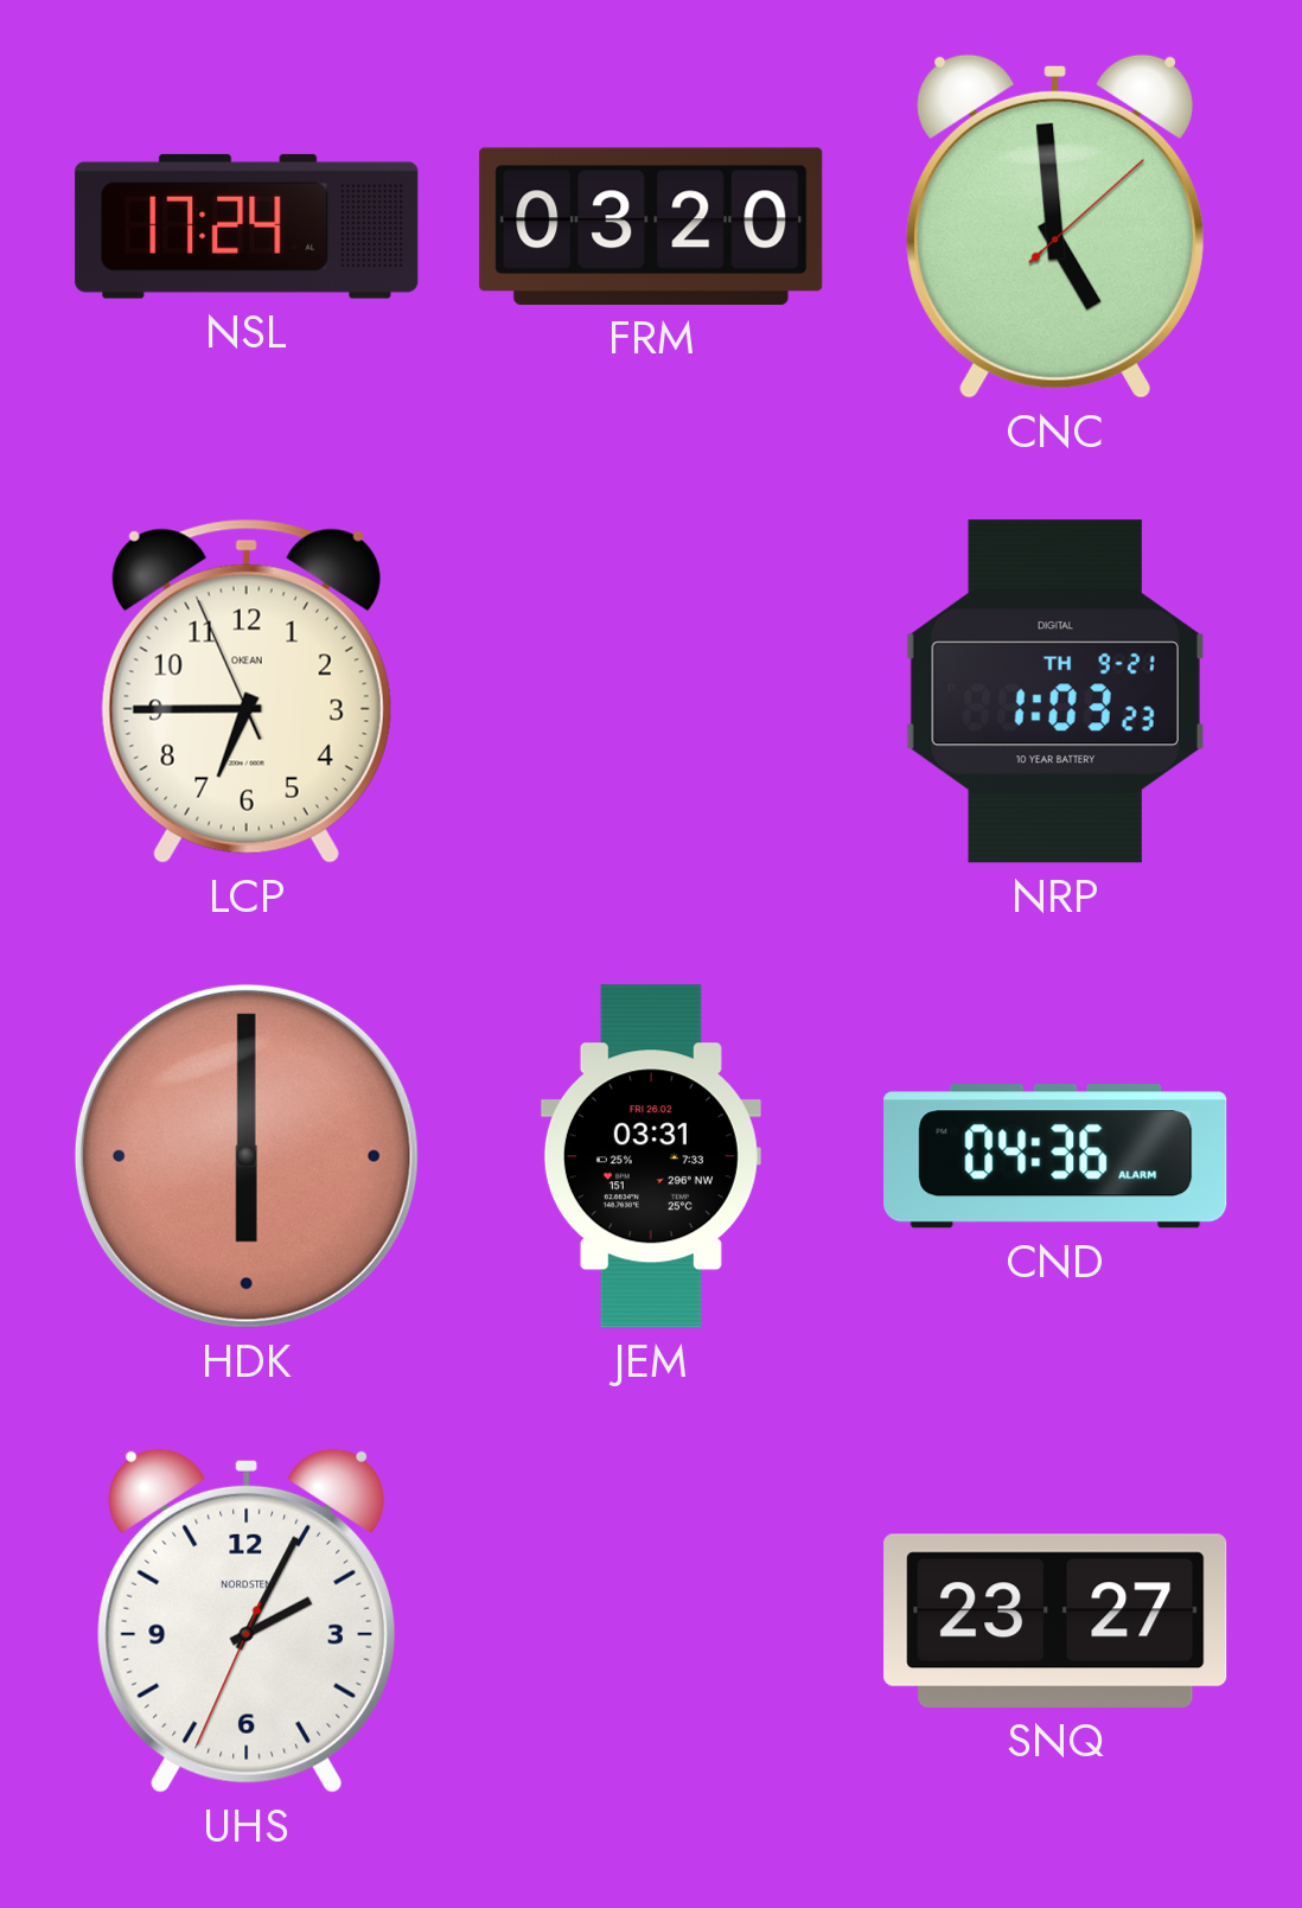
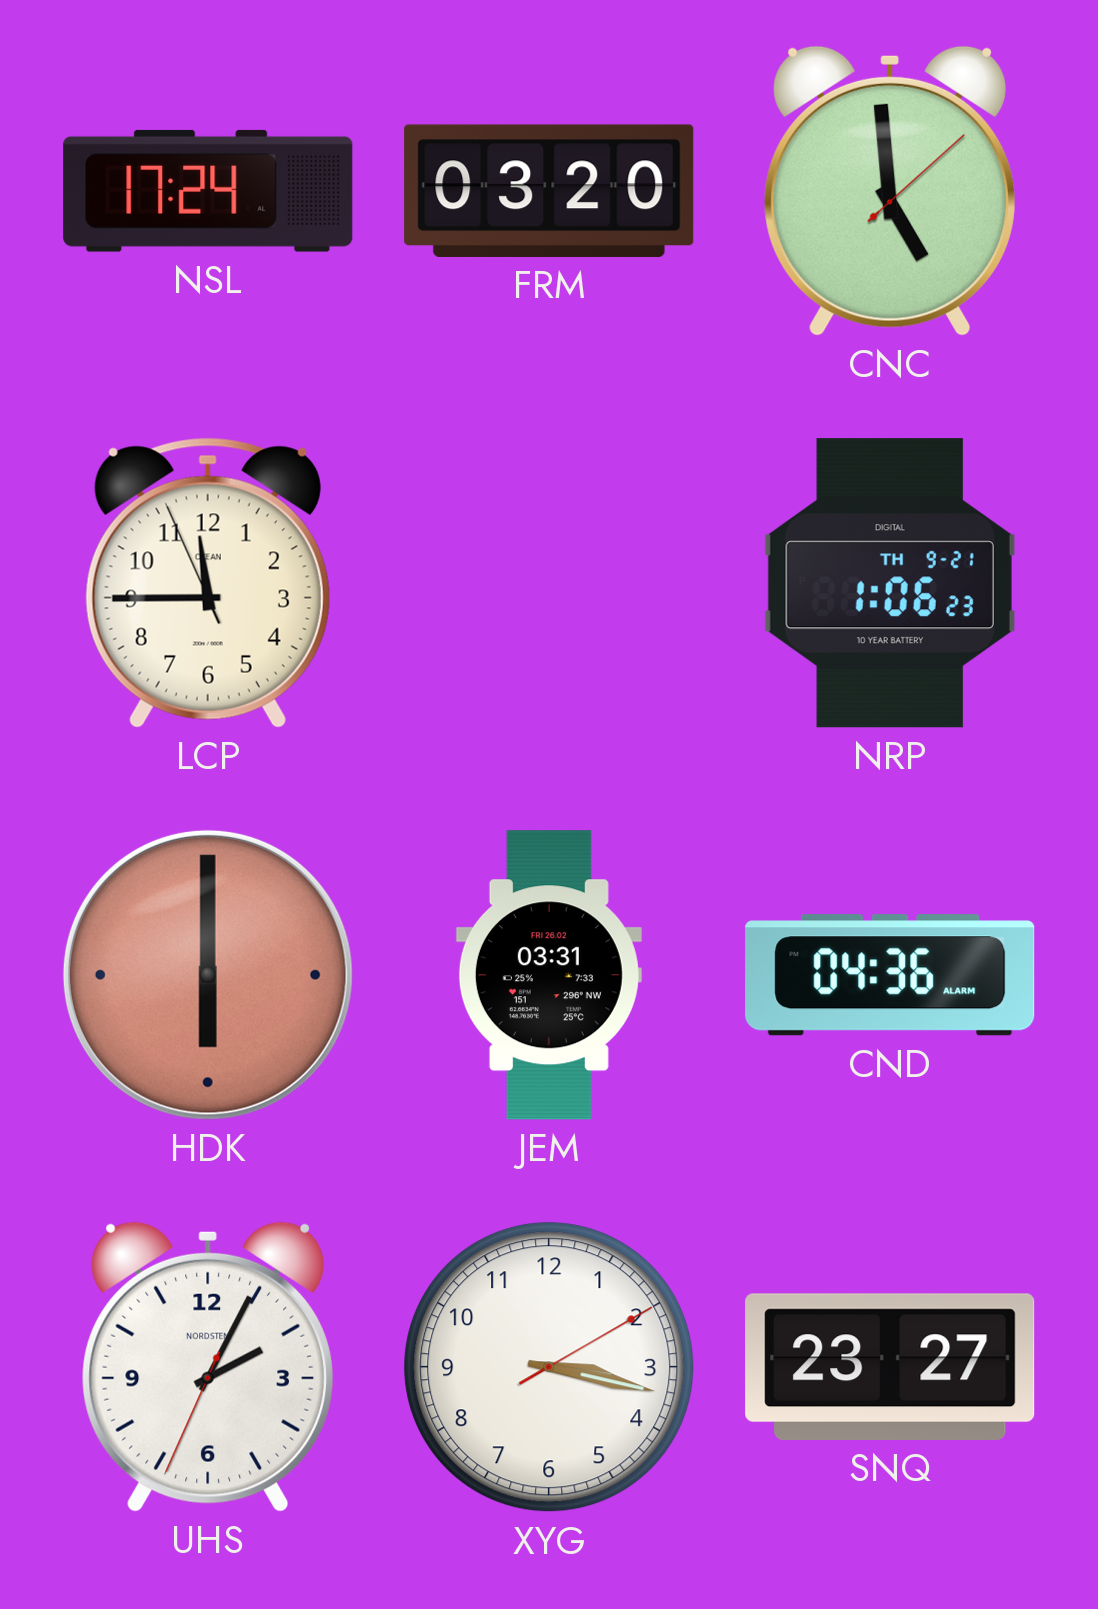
LCP: 6:44 -> 11:44
NRP: 1:03 -> 1:06
XYG: none -> 3:17
